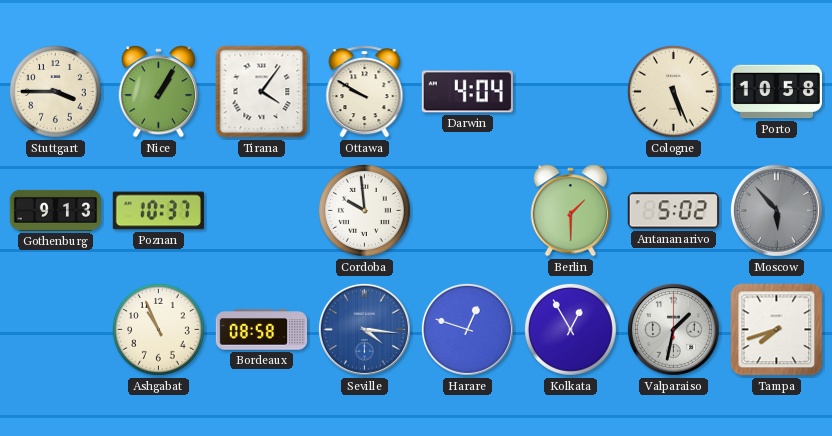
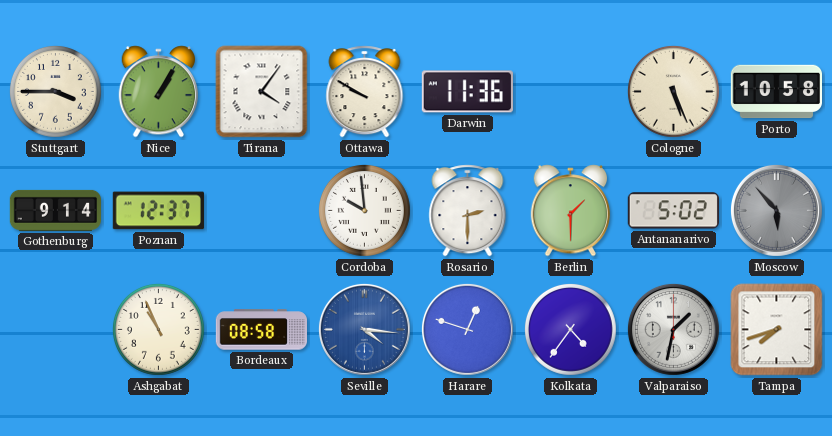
Darwin: 4:04 -> 11:36
Gothenburg: 9:13 -> 9:14
Poznan: 10:37 -> 12:37
Rosario: none -> 2:30
Kolkata: 12:55 -> 4:36
